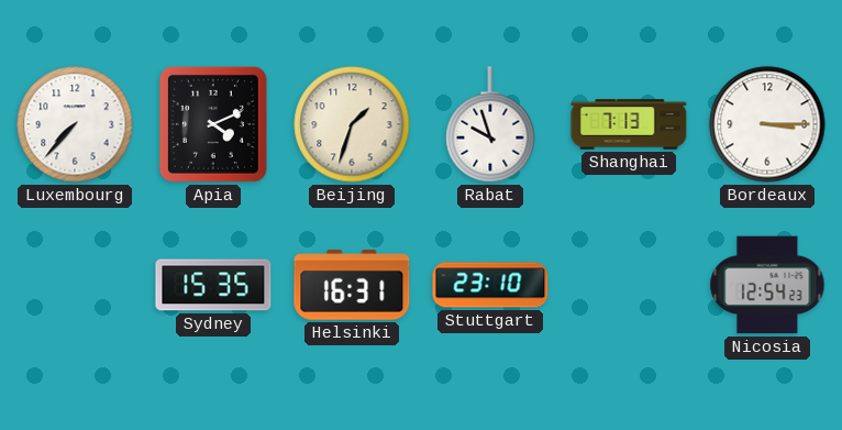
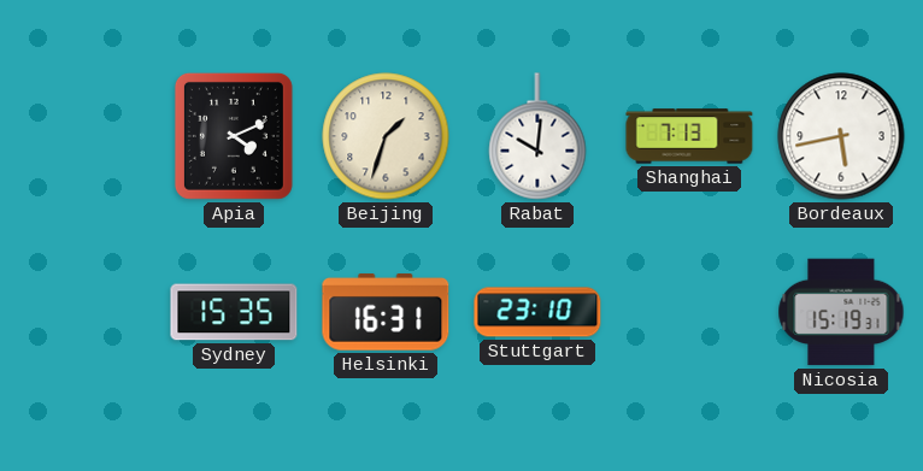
Luxembourg: 7:37 -> none
Rabat: 9:57 -> 10:01
Bordeaux: 3:15 -> 5:43
Nicosia: 12:54 -> 15:19
